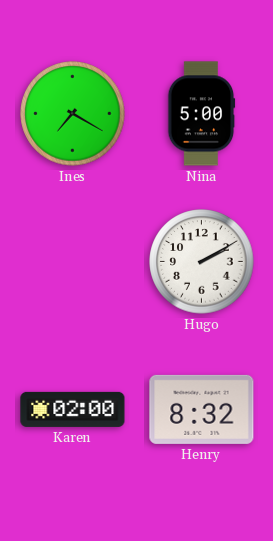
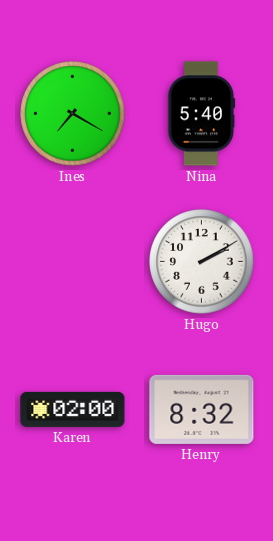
Nina: 5:00 -> 5:40
